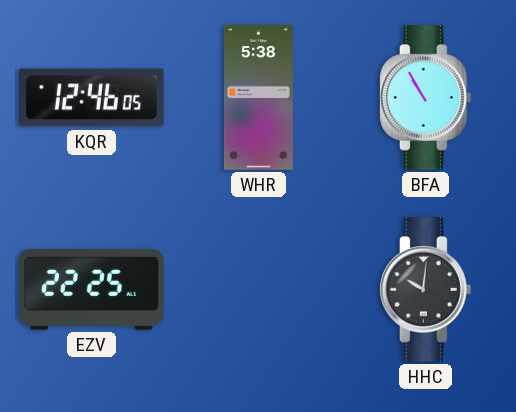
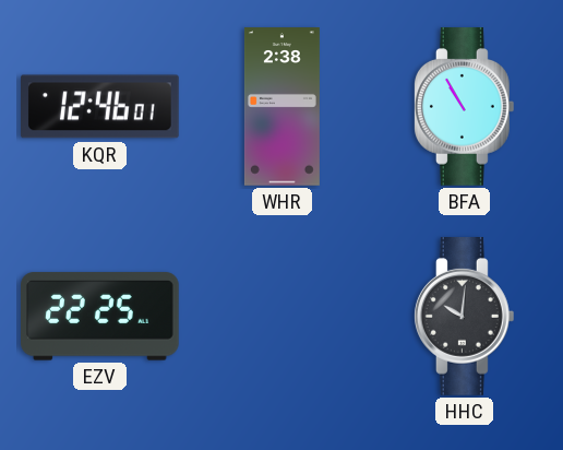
KQR: 12:46:05 -> 12:46:01
WHR: 5:38 -> 2:38
